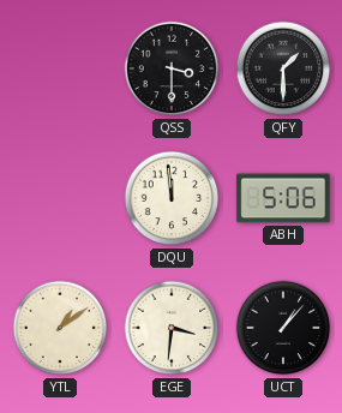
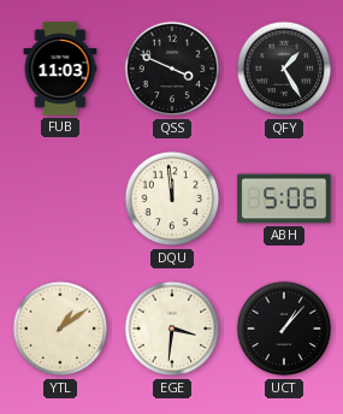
FUB: none -> 11:03
QSS: 3:30 -> 3:49
QFY: 1:30 -> 1:25
